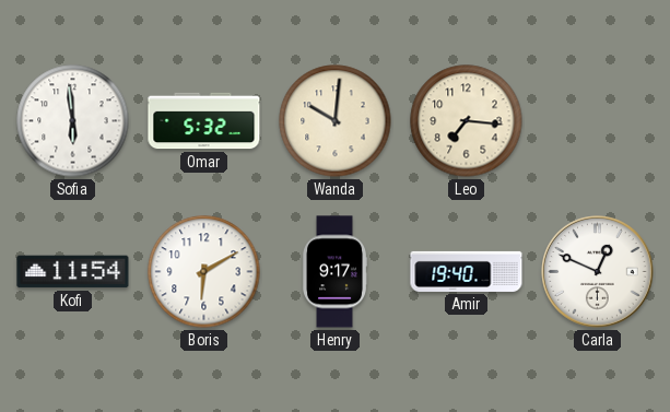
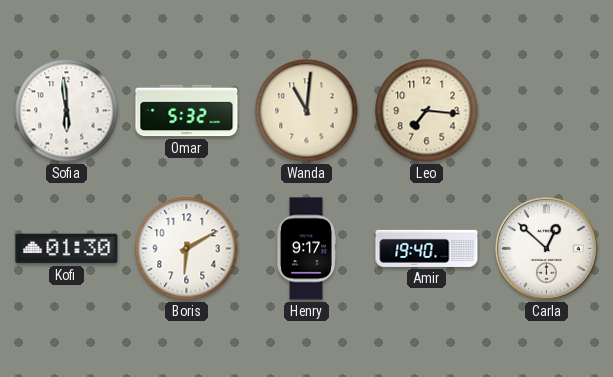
Wanda: 10:01 -> 11:01
Kofi: 11:54 -> 01:30
Carla: 12:49 -> 12:52
